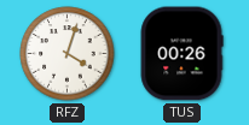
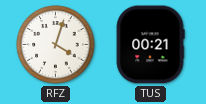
TUS: 00:26 -> 00:21
